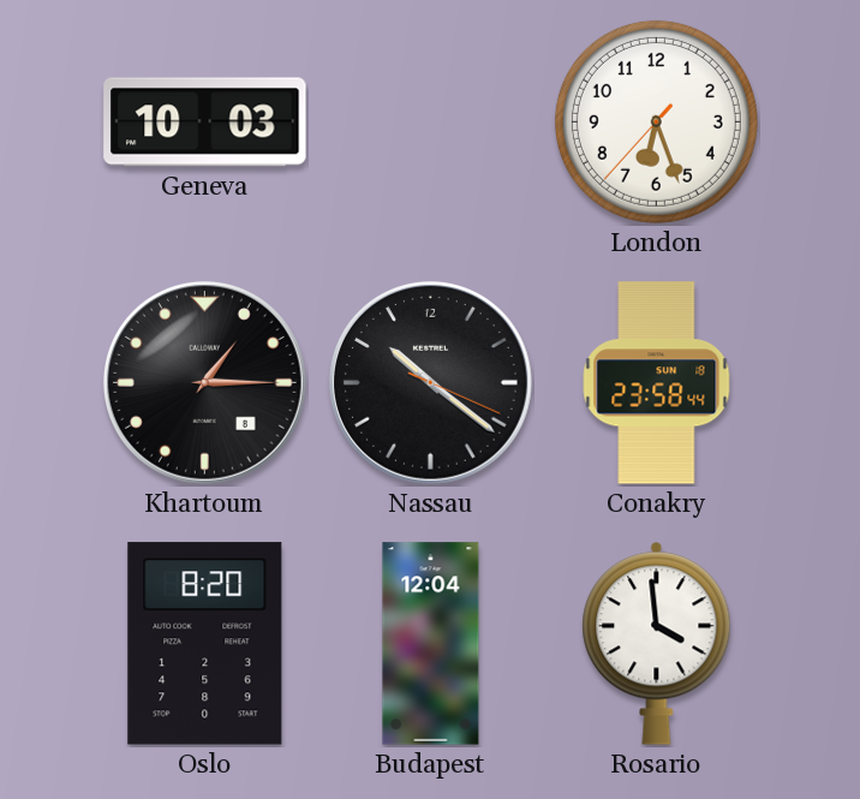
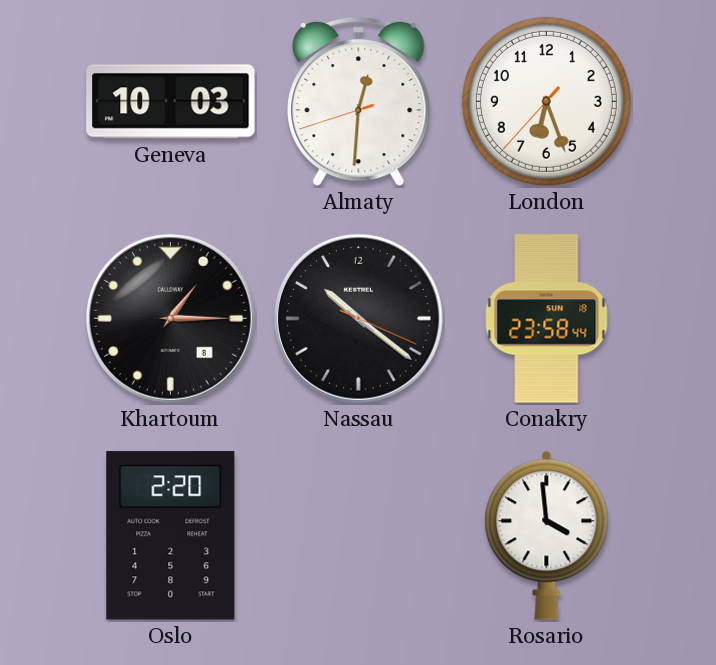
Almaty: none -> 12:30
Oslo: 8:20 -> 2:20
Budapest: 12:04 -> none
